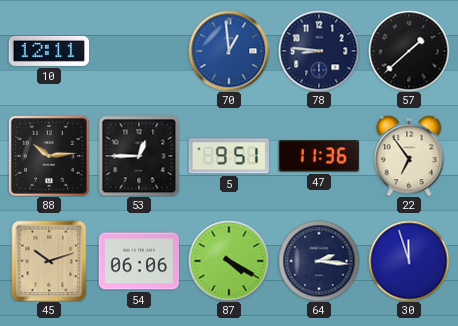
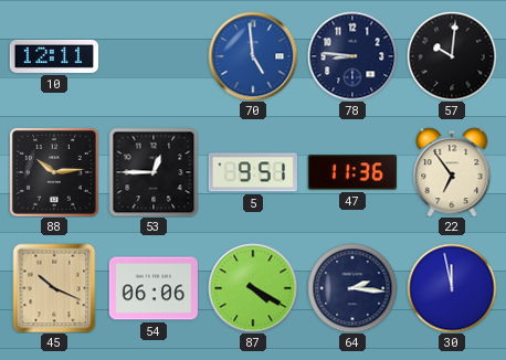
70: 12:59 -> 4:59
57: 1:38 -> 10:01
45: 10:12 -> 10:19
30: 11:57 -> 11:58
